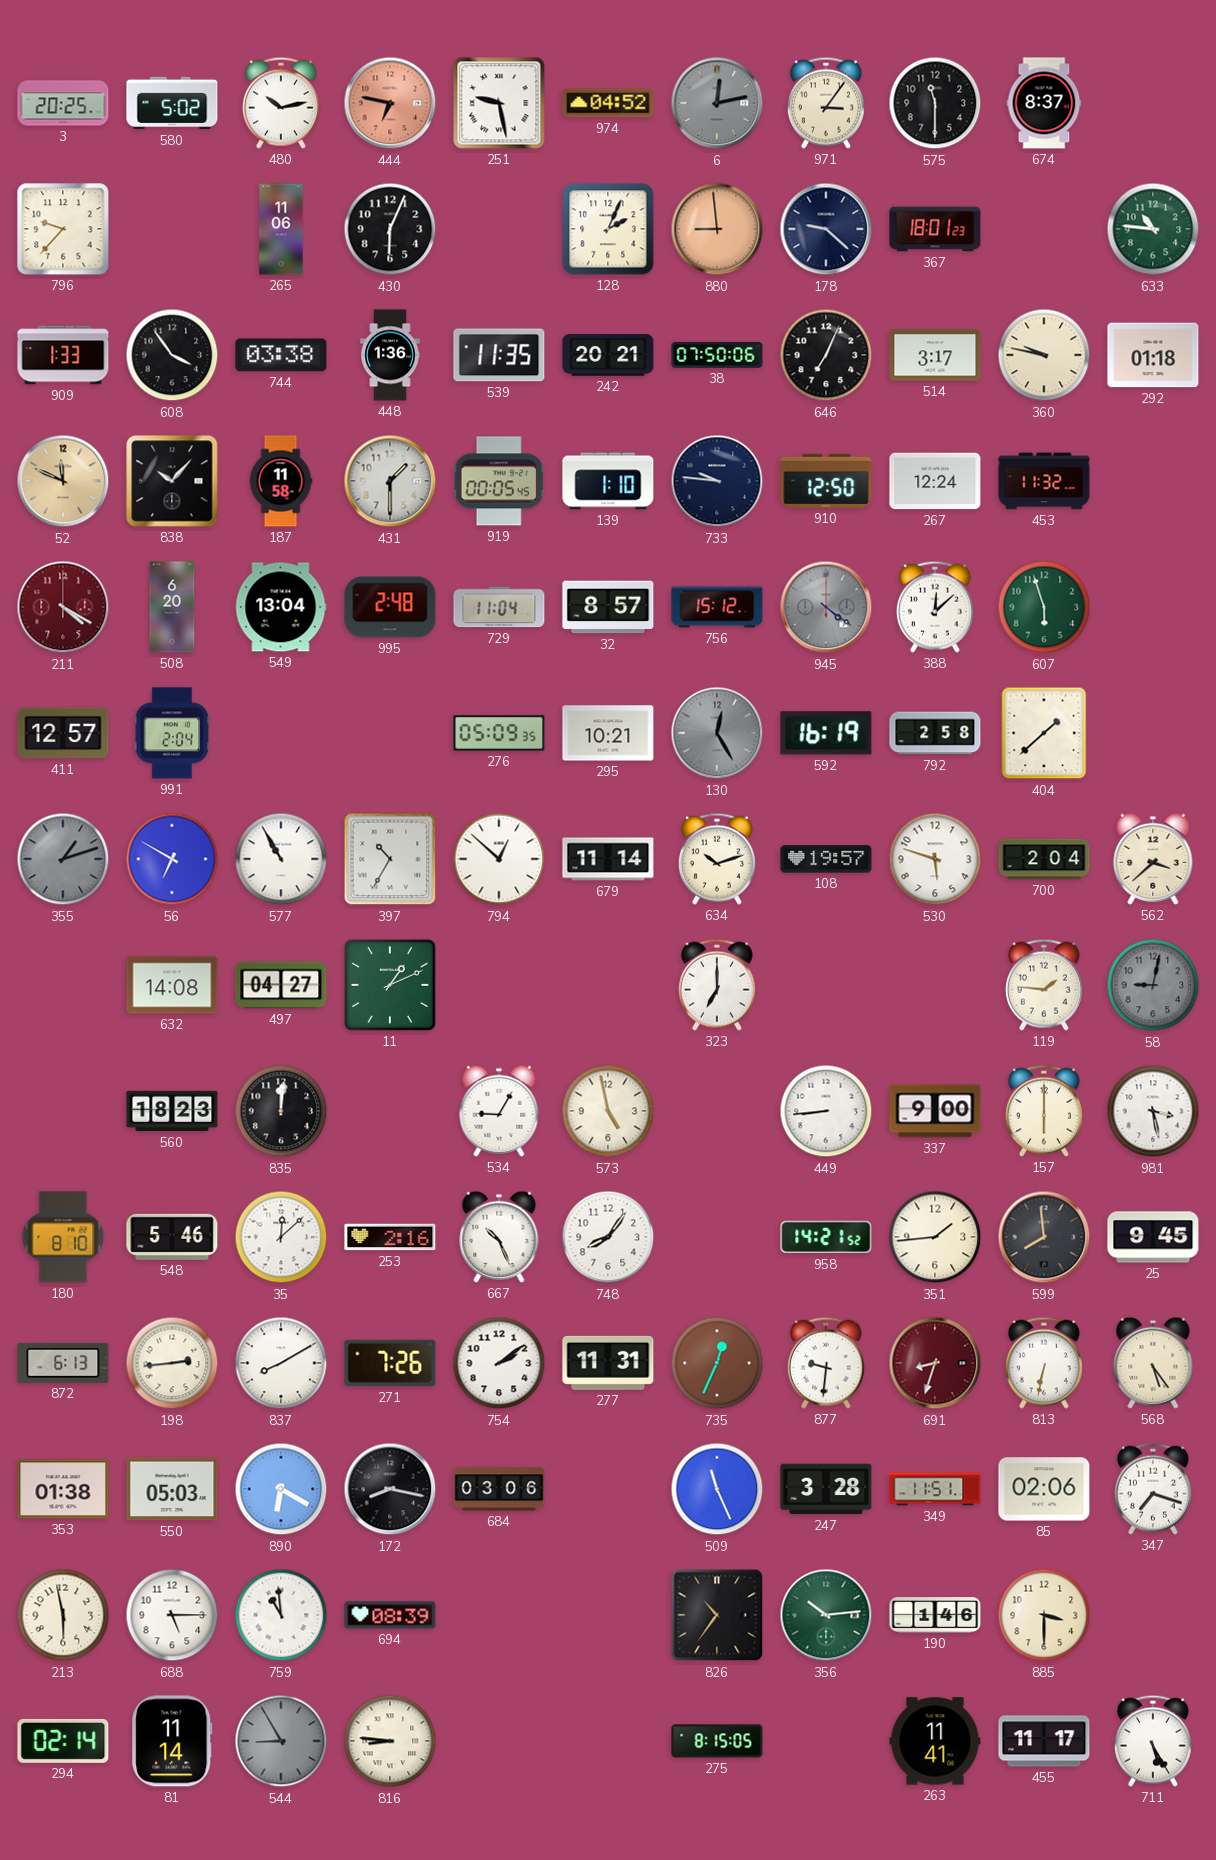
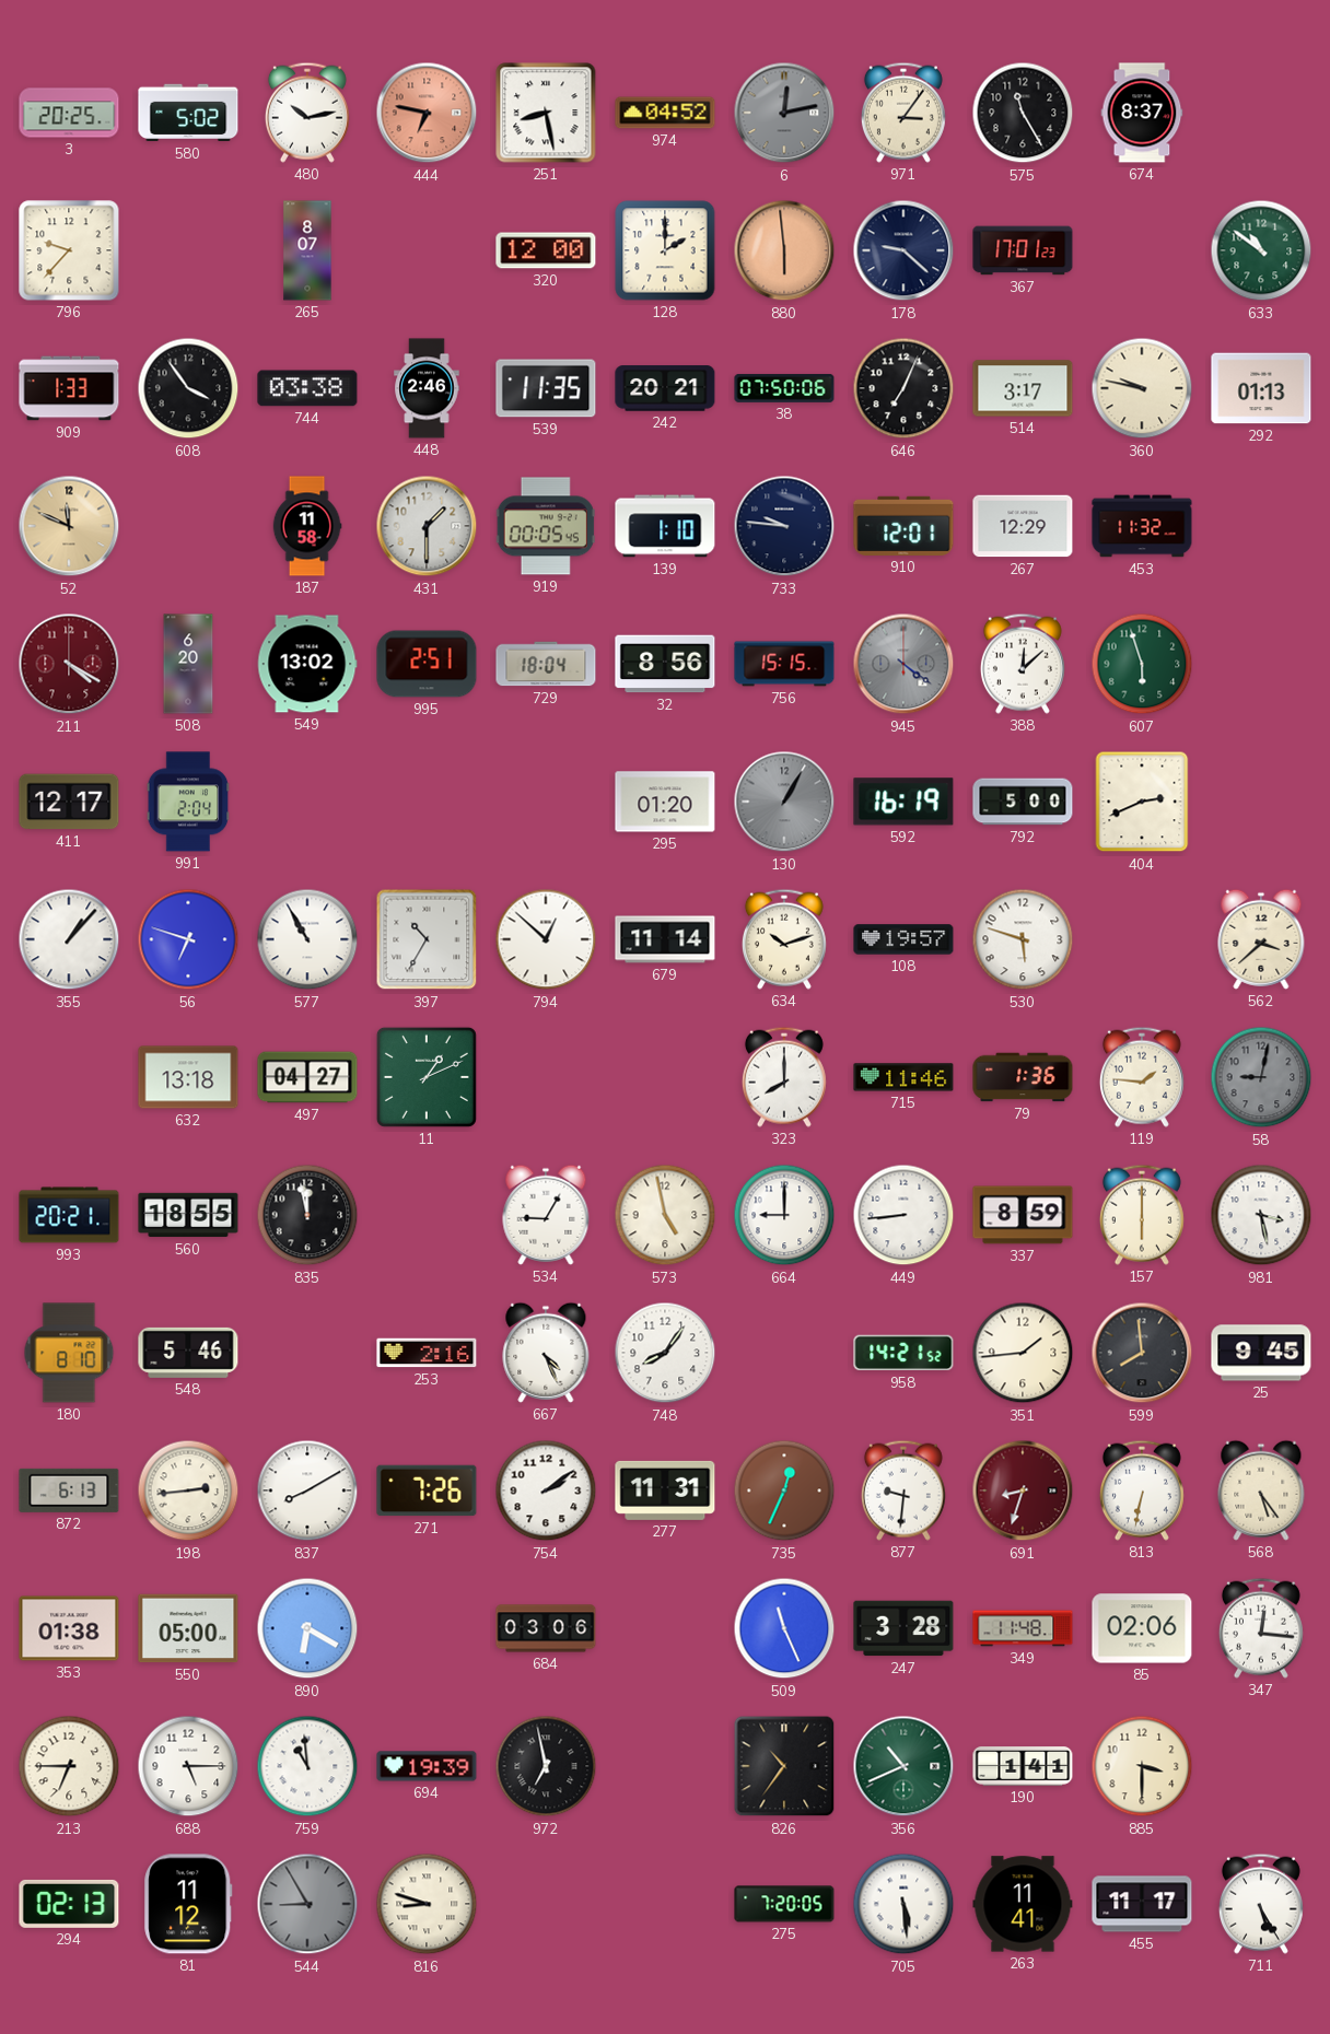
251: 9:28 -> 8:28
575: 11:30 -> 11:25
265: 11:06 -> 8:07
430: 6:04 -> none
320: none -> 12:00
128: 2:04 -> 2:00
880: 8:59 -> 5:59
367: 18:01 -> 17:01
633: 10:46 -> 10:51
448: 1:36 -> 2:46
292: 01:18 -> 01:13
838: 10:07 -> none
910: 12:50 -> 12:01
267: 12:24 -> 12:29
549: 13:04 -> 13:02
995: 2:48 -> 2:51
729: 11:04 -> 18:04
32: 8:57 -> 8:56
756: 15:12 -> 15:15
411: 12:57 -> 12:17
276: 05:09 -> none
295: 10:21 -> 01:20
130: 12:25 -> 1:05
792: 2:58 -> 5:00
404: 1:38 -> 2:41
355: 1:12 -> 1:07
355 dial: grey -> white
56: 6:50 -> 6:48
700: 2:04 -> none
632: 14:08 -> 13:18
323: 7:00 -> 8:00
715: none -> 11:46
79: none -> 1:36
993: none -> 20:21
560: 18:23 -> 18:55
835: 12:01 -> 11:58
664: none -> 9:00
337: 9:00 -> 8:59
35: 12:08 -> none
667: 10:26 -> 4:26
550: 05:03 -> 05:00
172: 8:17 -> none
349: 11:51 -> 11:48
347: 7:18 -> 12:16
213: 5:58 -> 6:45
694: 08:39 -> 19:39
972: none -> 6:58
356: 10:14 -> 10:41
190: 1:46 -> 1:41
294: 02:14 -> 02:13
81: 11:14 -> 11:12
816: 8:46 -> 8:48
275: 8:15 -> 7:20
705: none -> 5:29
